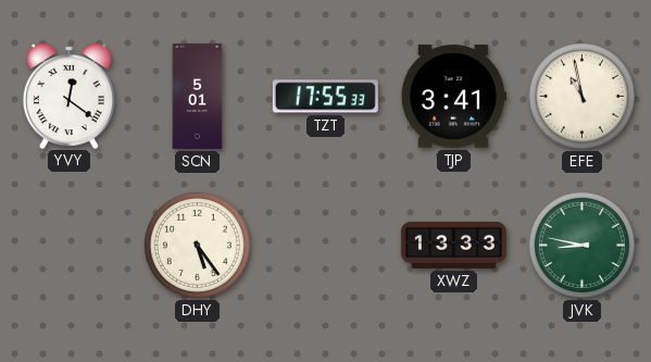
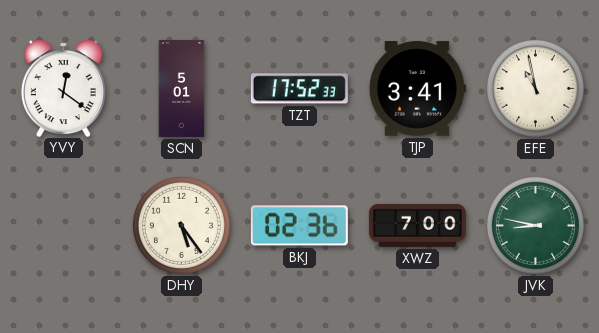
TZT: 17:55 -> 17:52
BKJ: none -> 02:36
XWZ: 13:33 -> 7:00
